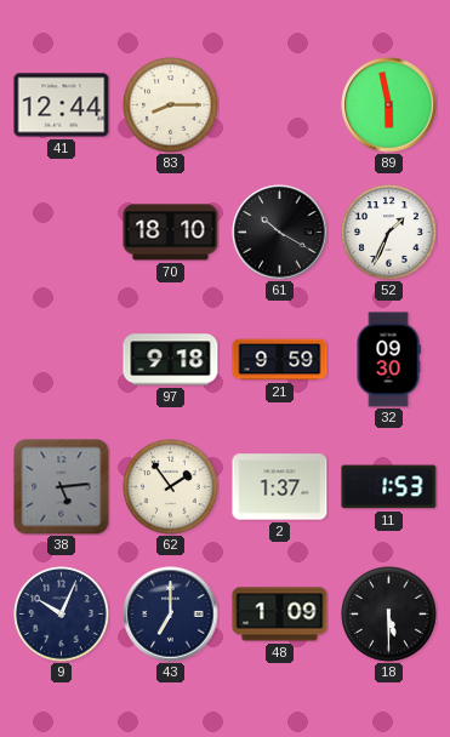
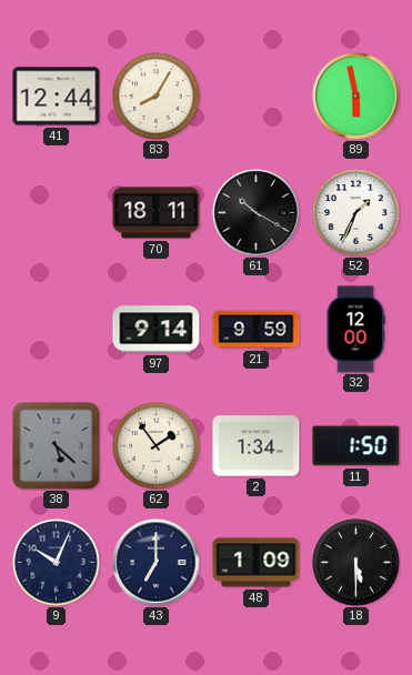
83: 8:15 -> 8:05
70: 18:10 -> 18:11
97: 9:18 -> 9:14
32: 09:30 -> 12:00
38: 5:14 -> 5:22
2: 1:37 -> 1:34
11: 1:53 -> 1:50
